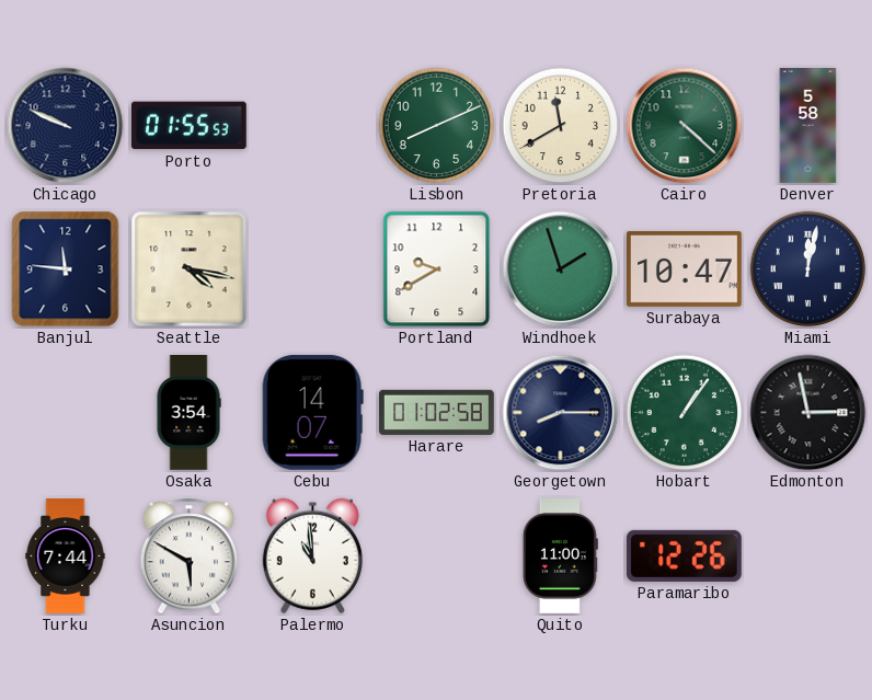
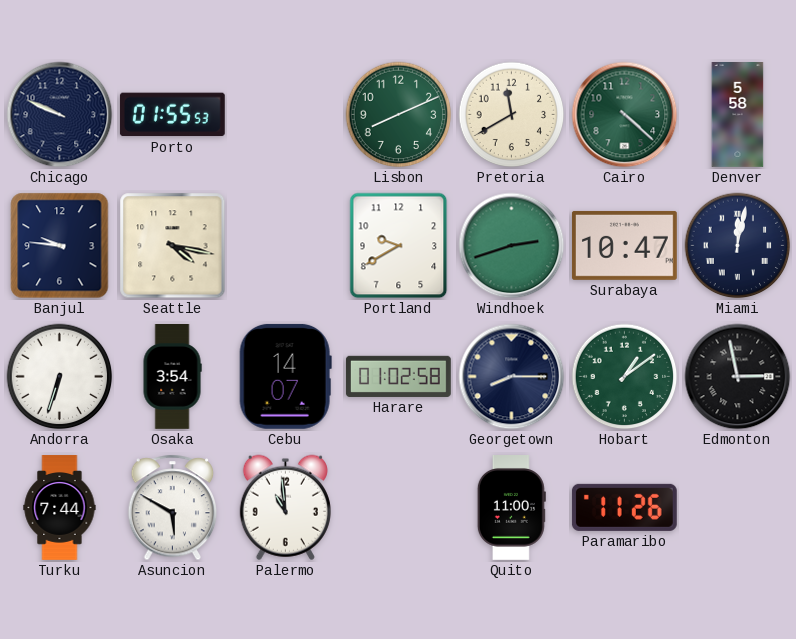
Banjul: 11:46 -> 9:46
Windhoek: 1:57 -> 2:42
Andorra: none -> 6:33
Hobart: 1:06 -> 1:09
Paramaribo: 12:26 -> 11:26
